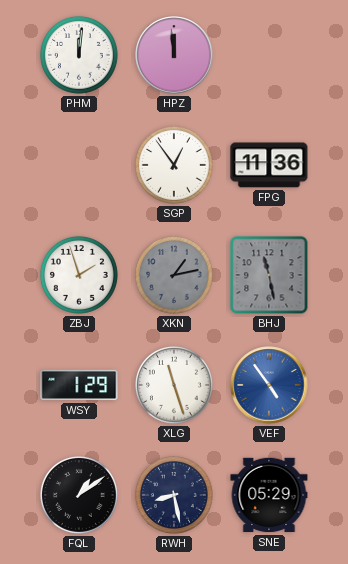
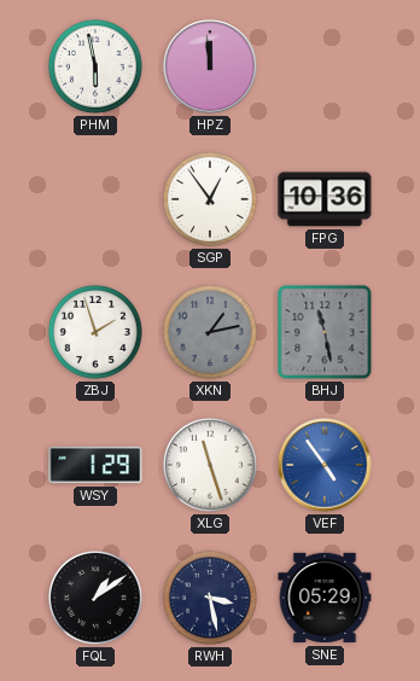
PHM: 12:01 -> 5:58
FPG: 11:36 -> 10:36
RWH: 8:28 -> 3:28
